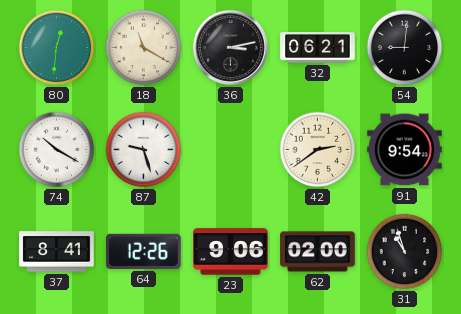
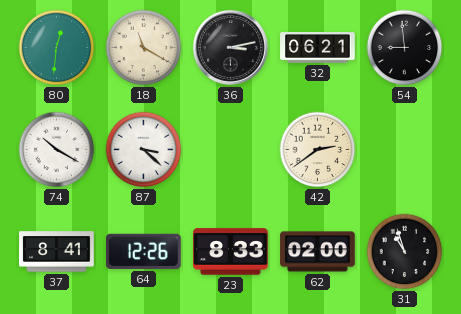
54: 9:01 -> 8:59
87: 9:27 -> 3:22
91: 9:54 -> none
23: 9:06 -> 8:33
